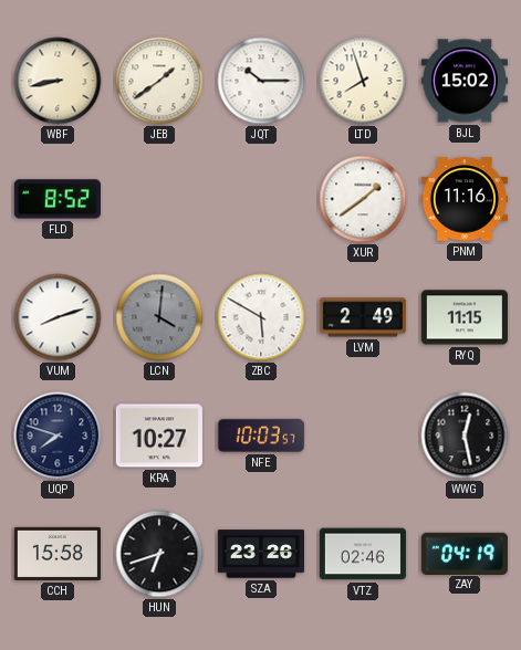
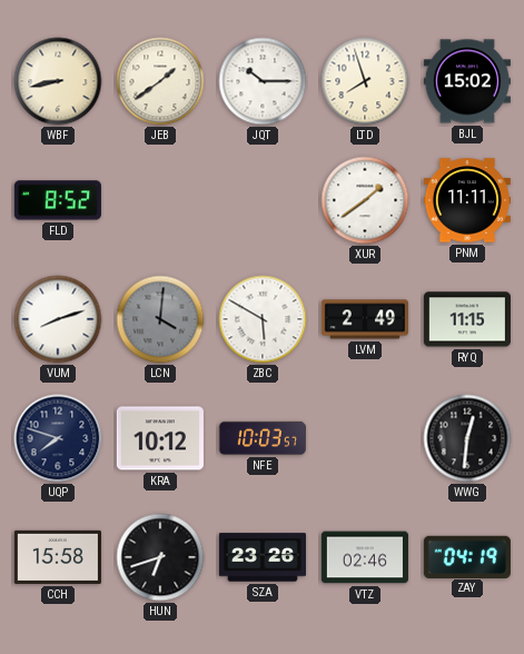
PNM: 11:16 -> 11:11
KRA: 10:27 -> 10:12
WWG: 12:28 -> 12:31
